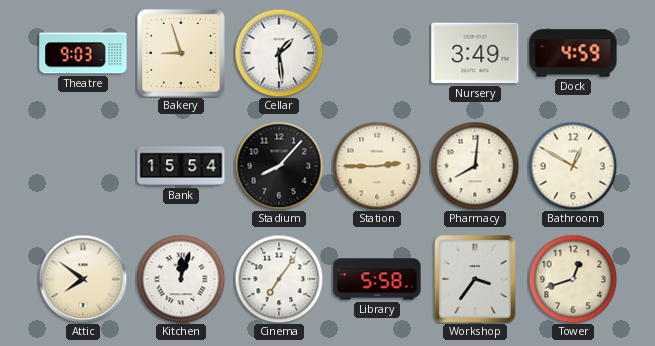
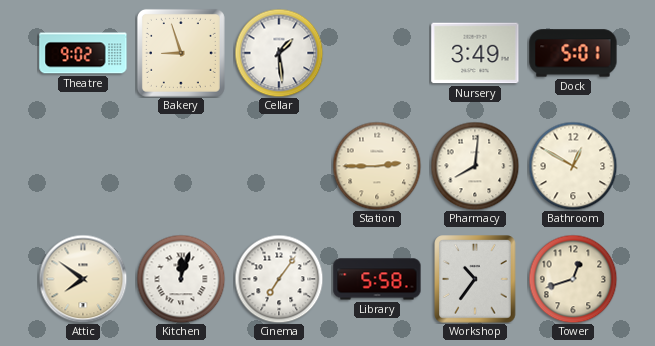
Theatre: 9:03 -> 9:02
Dock: 4:59 -> 5:01
Bank: 15:54 -> none
Stadium: 8:07 -> none
Workshop: 3:36 -> 10:36
